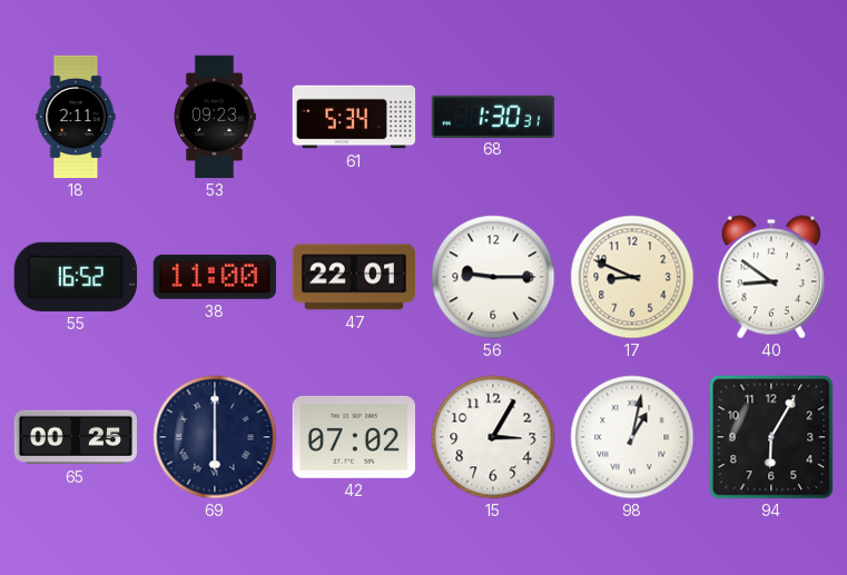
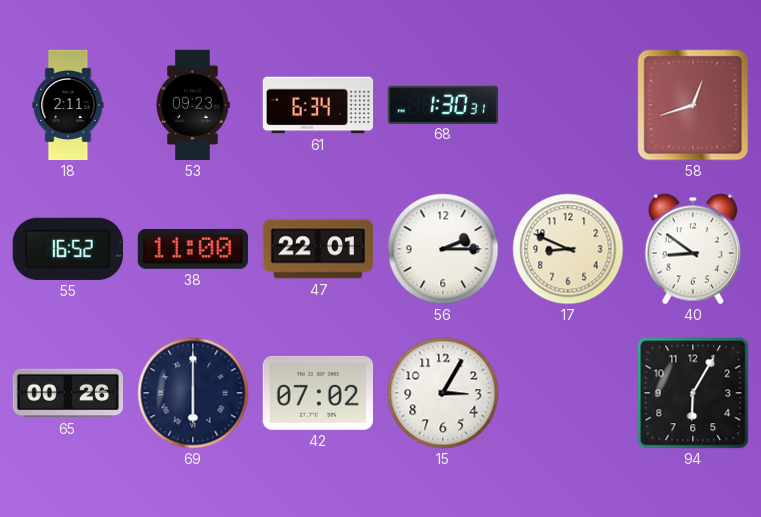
61: 5:34 -> 6:34
58: none -> 12:42
56: 9:15 -> 2:15
65: 00:25 -> 00:26
98: 1:02 -> none
